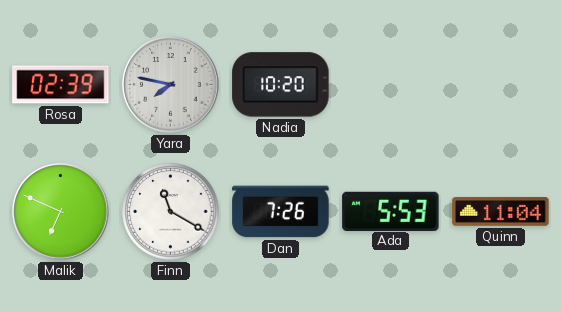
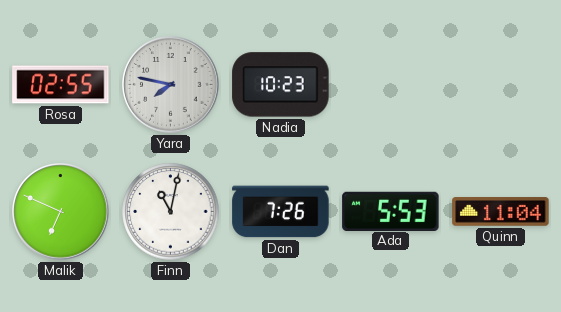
Rosa: 02:39 -> 02:55
Nadia: 10:20 -> 10:23
Finn: 11:20 -> 11:02
